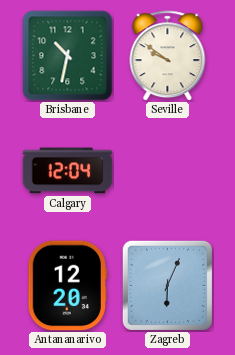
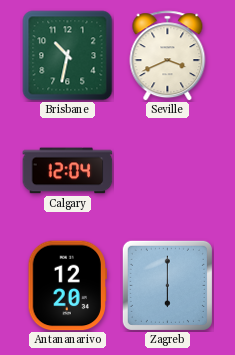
Seville: 9:51 -> 3:41
Zagreb: 6:04 -> 6:00
